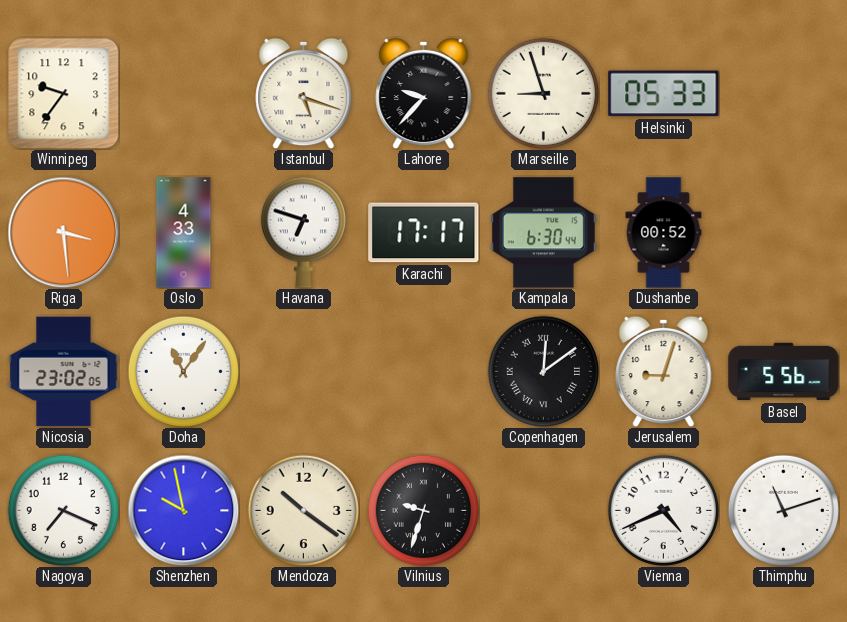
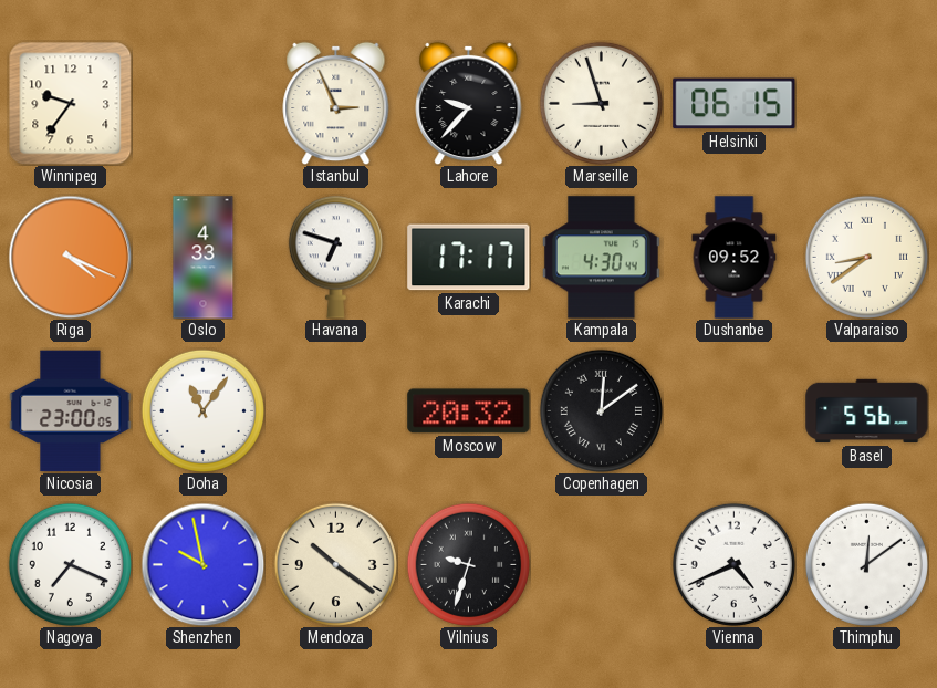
Istanbul: 5:18 -> 2:56
Helsinki: 05:33 -> 06:15
Riga: 3:29 -> 4:19
Kampala: 6:30 -> 4:30
Dushanbe: 00:52 -> 09:52
Valparaiso: none -> 8:39
Nicosia: 23:02 -> 23:00
Moscow: none -> 20:32
Jerusalem: 9:03 -> none
Thimphu: 11:12 -> 12:09
